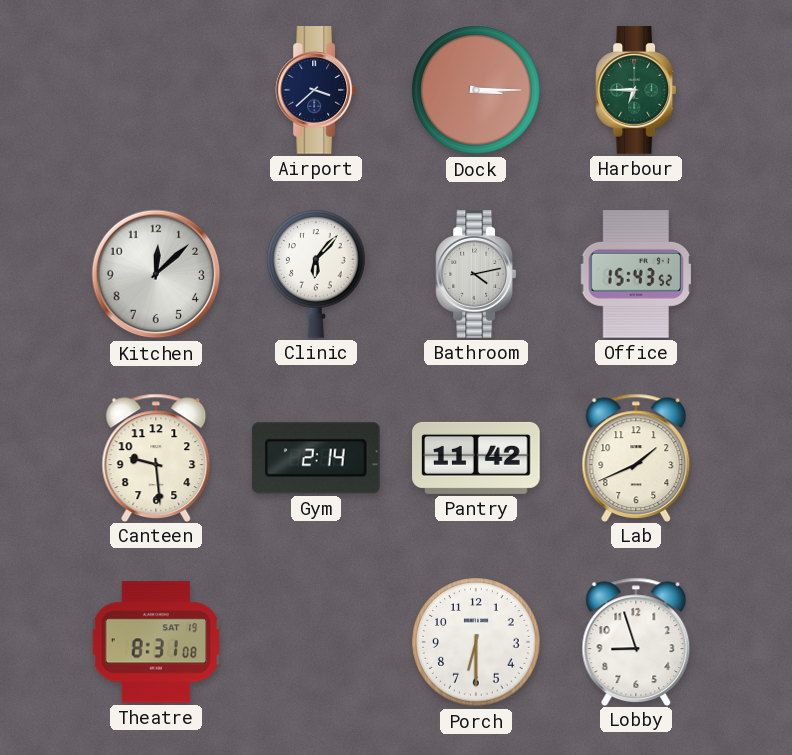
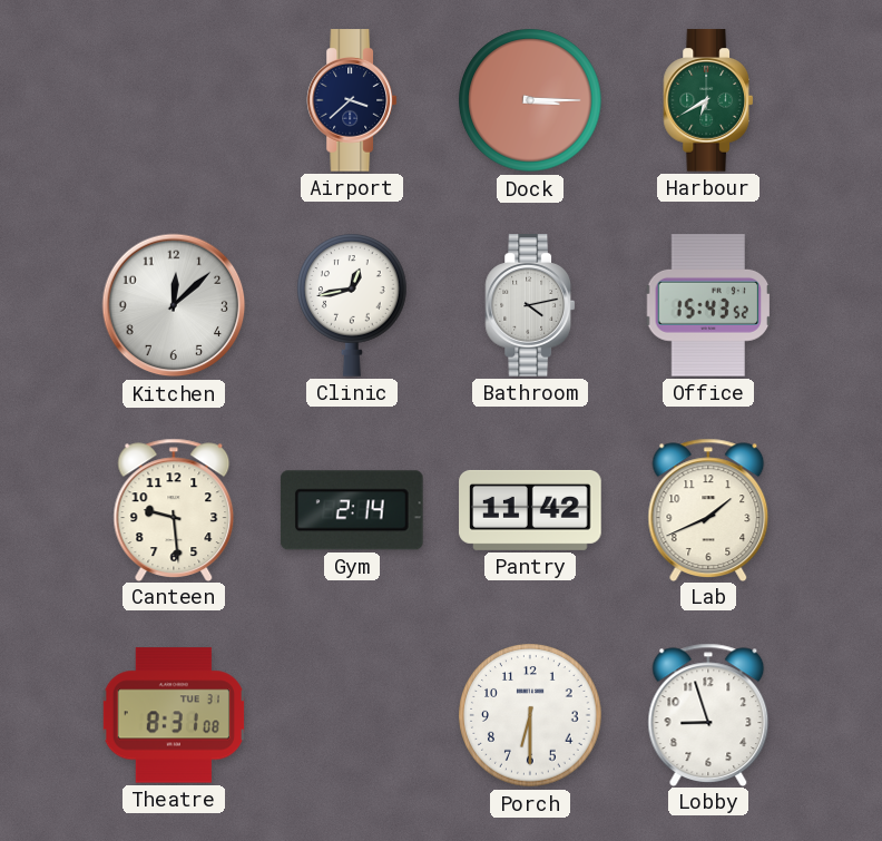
Harbour: 6:45 -> 6:40
Clinic: 6:07 -> 12:43
Theatre date: SAT 19 -> TUE 31
